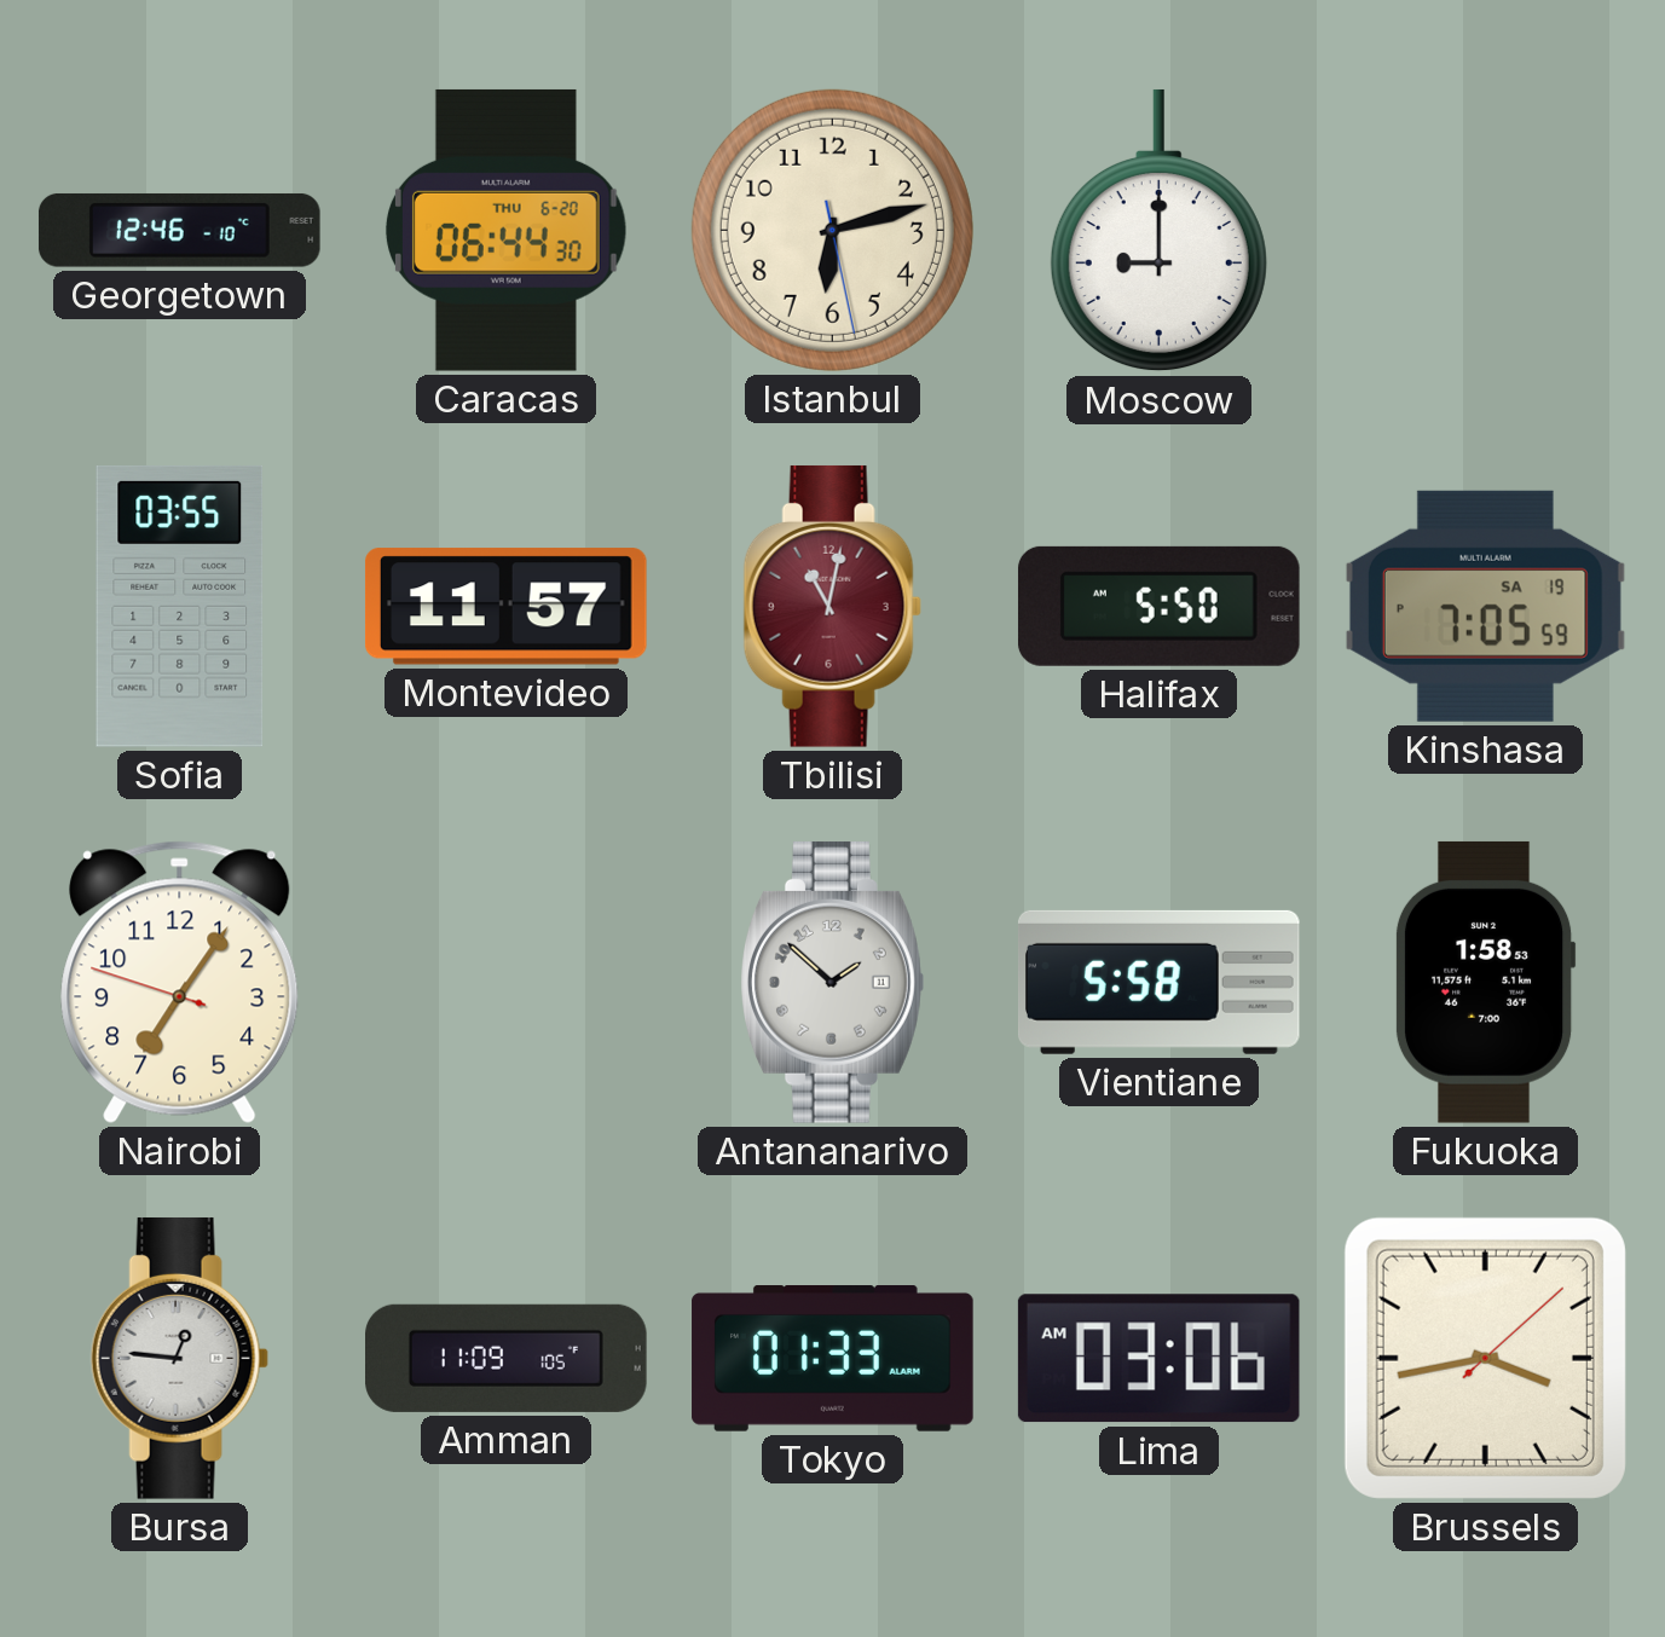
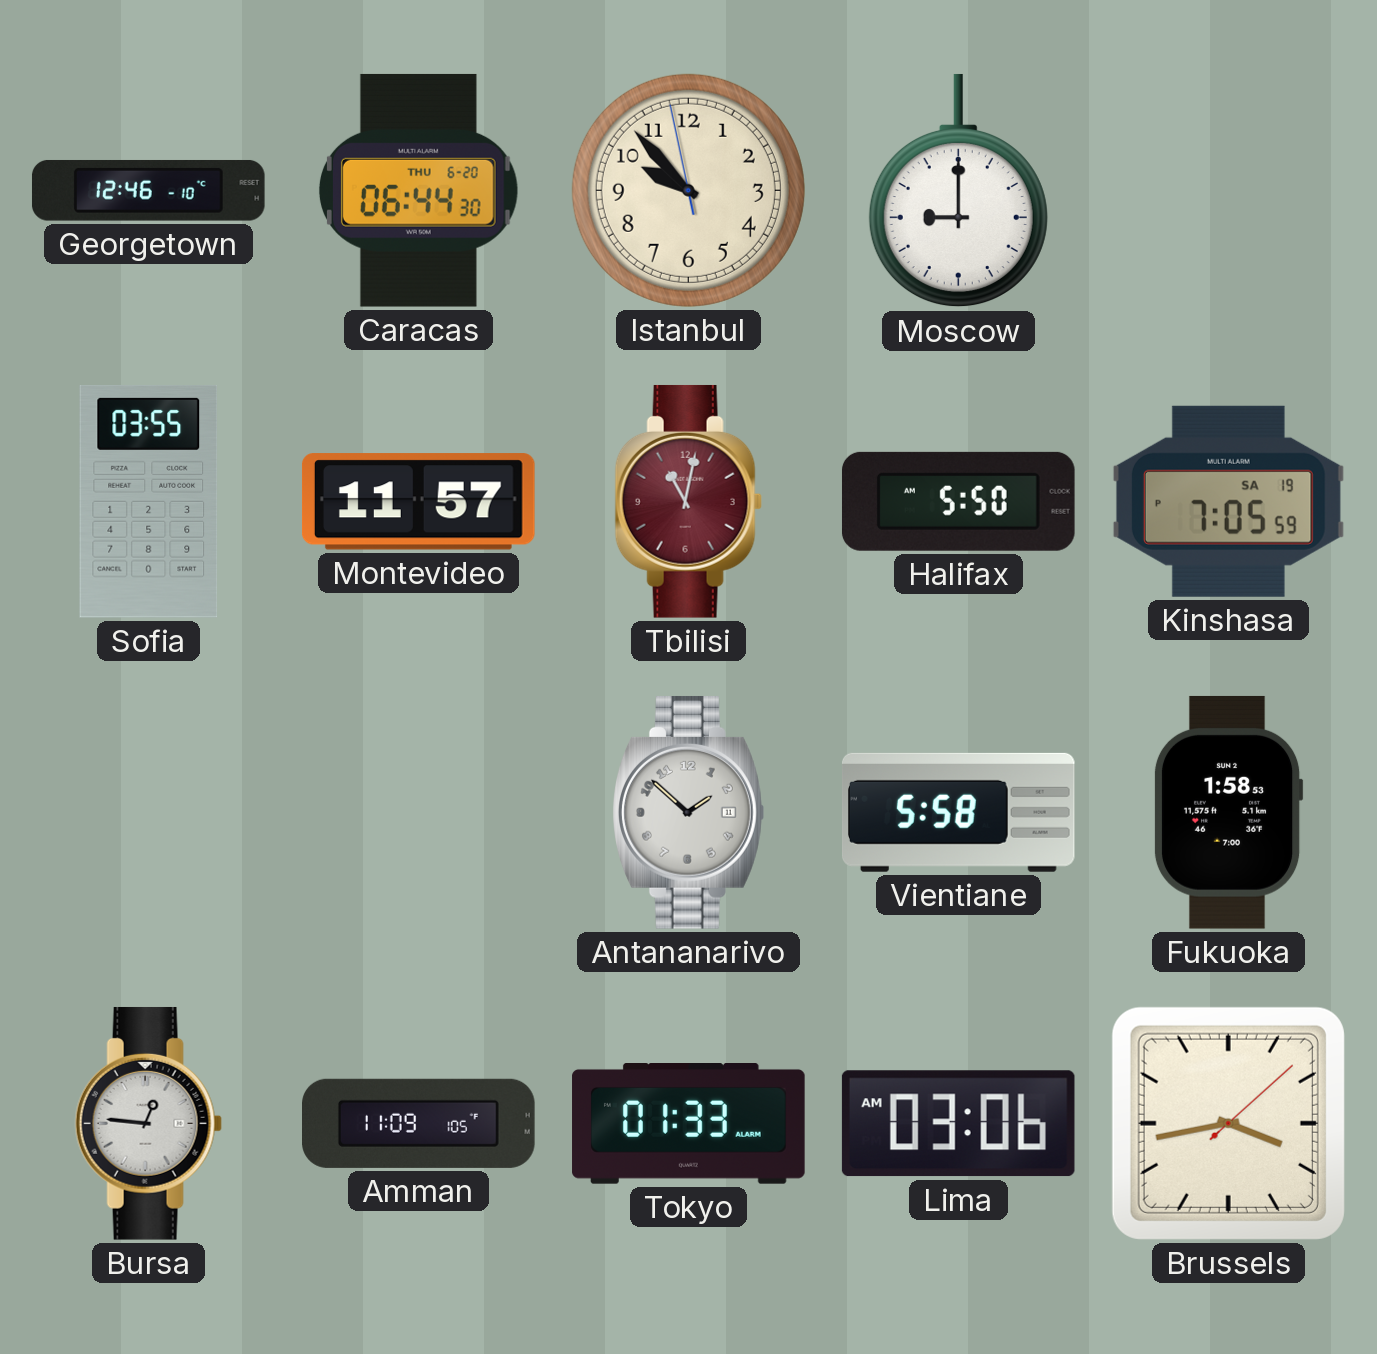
Istanbul: 6:12 -> 9:52
Nairobi: 7:05 -> none
